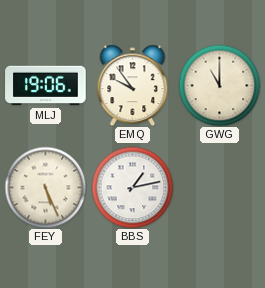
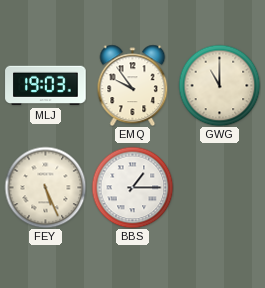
MLJ: 19:06 -> 19:03
BBS: 1:13 -> 1:15
